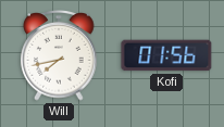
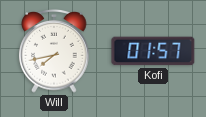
Kofi: 01:56 -> 01:57
